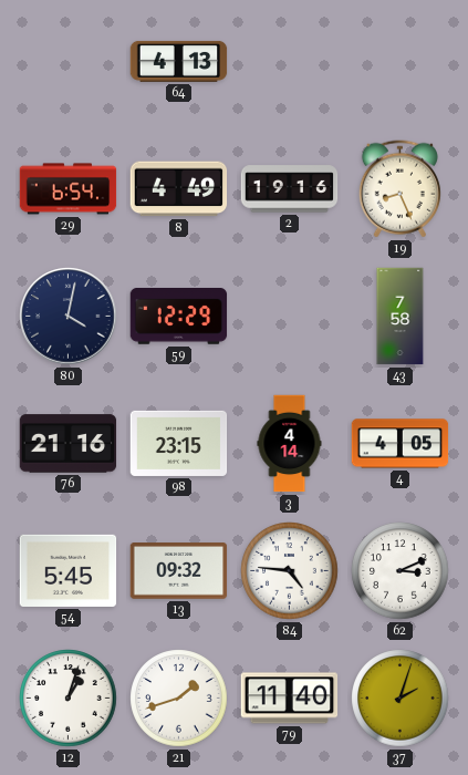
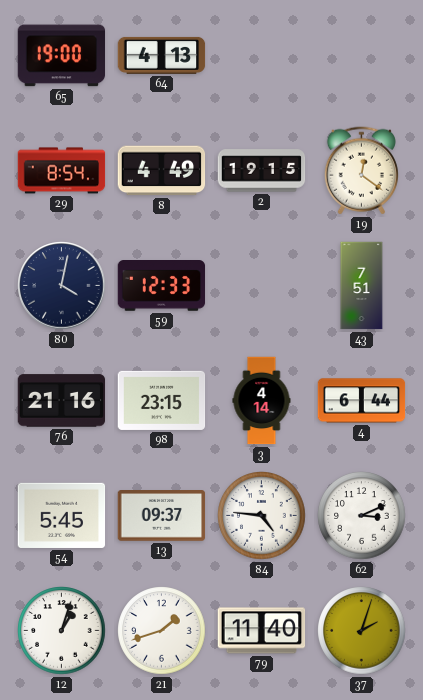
65: none -> 19:00
29: 6:54 -> 8:54
2: 19:16 -> 19:15
19: 8:26 -> 12:21
59: 12:29 -> 12:33
43: 7:58 -> 7:51
4: 4:05 -> 6:44
13: 09:32 -> 09:37
